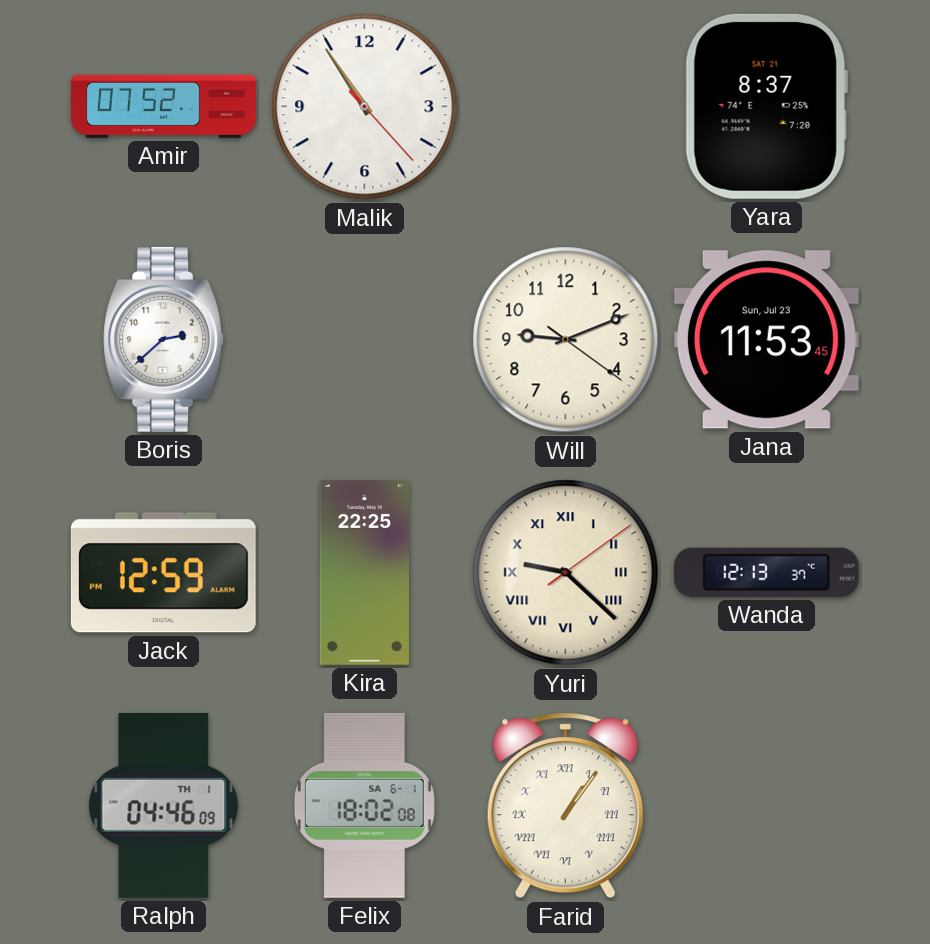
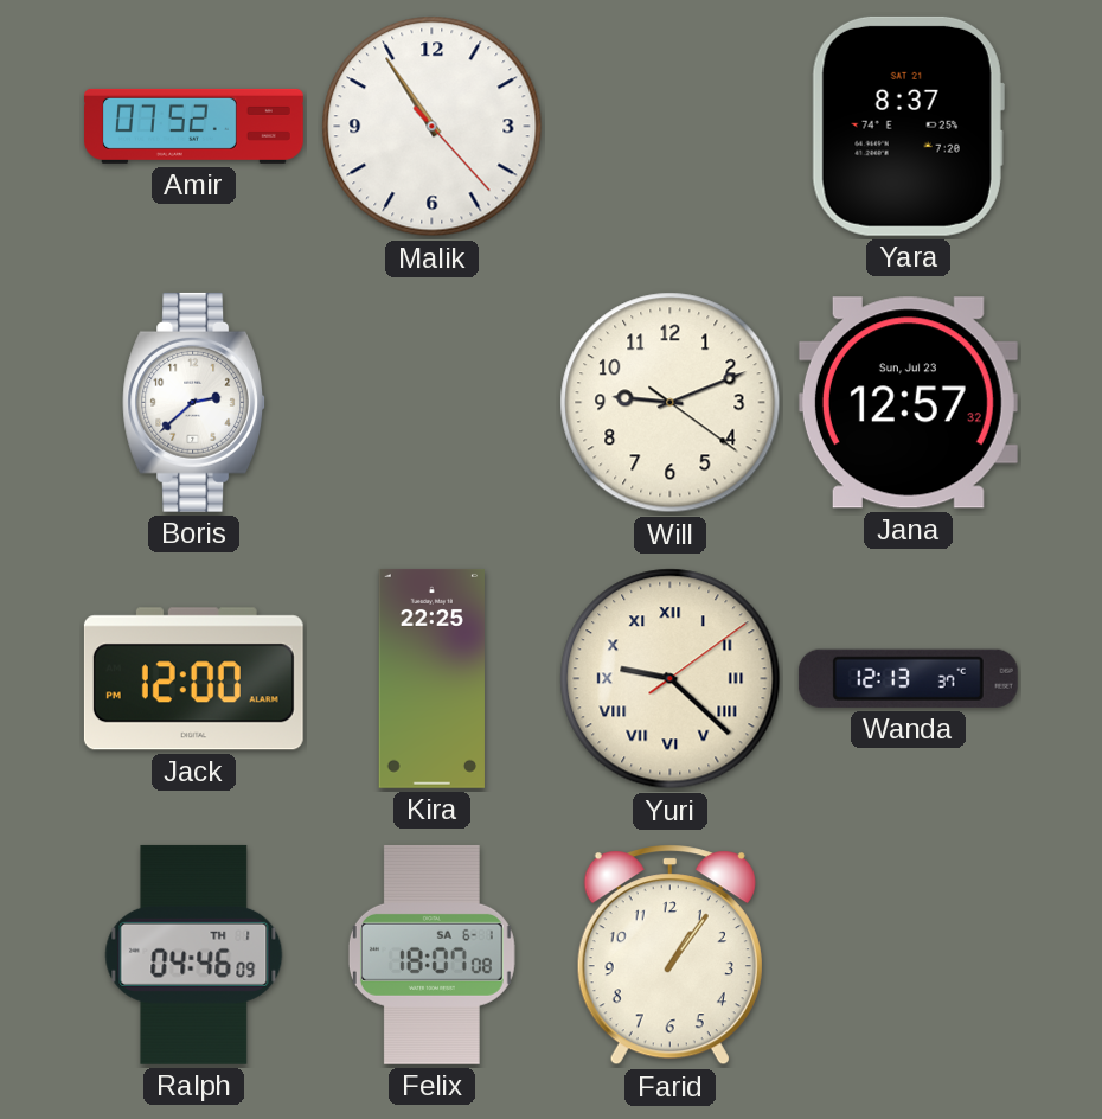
Jana: 11:53 -> 12:57
Jack: 12:59 -> 12:00
Felix: 18:02 -> 18:07
Farid numerals: Roman -> Arabic
